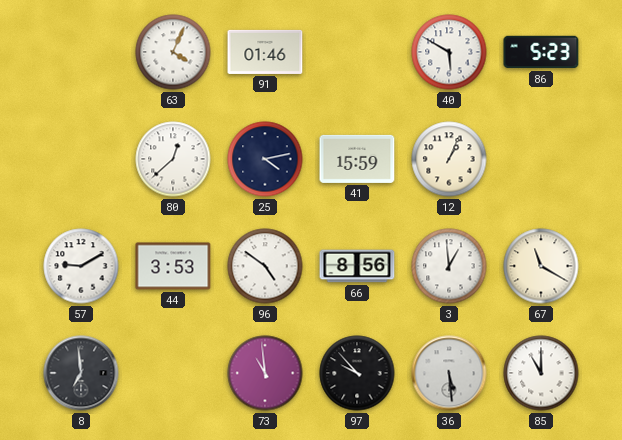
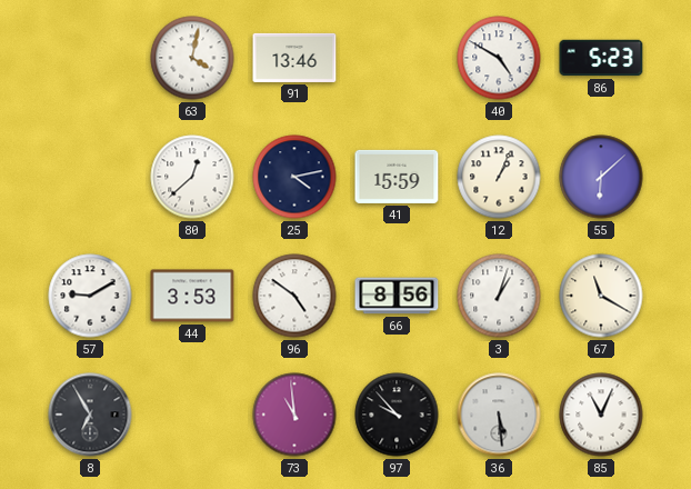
63: 4:04 -> 4:02
91: 01:46 -> 13:46
40: 5:50 -> 4:50
55: none -> 6:08
3: 12:59 -> 1:03
8: 6:59 -> 6:55
85: 11:00 -> 11:04
